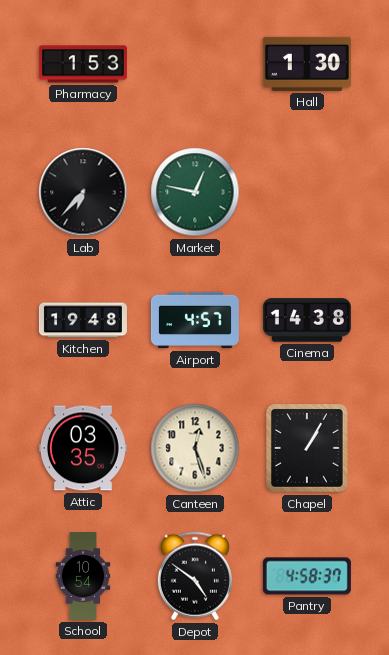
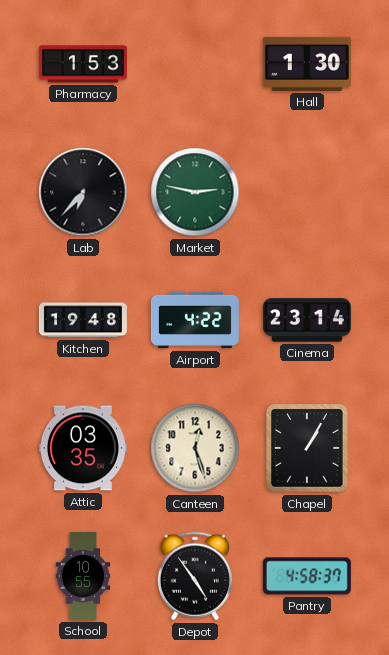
Market: 12:47 -> 2:47
Airport: 4:57 -> 4:22
Cinema: 14:38 -> 23:14
School: 10:54 -> 10:55
Depot: 4:51 -> 4:54
